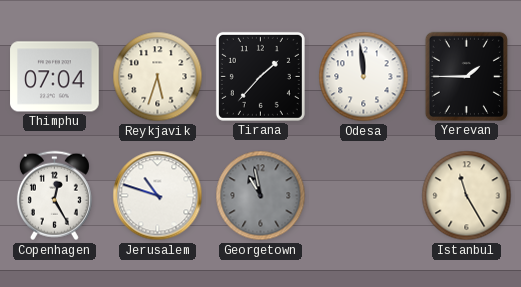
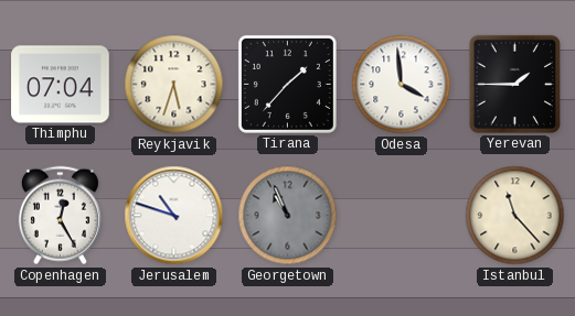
Odesa: 11:59 -> 3:59
Georgetown: 10:58 -> 10:56
Istanbul: 11:25 -> 11:23
